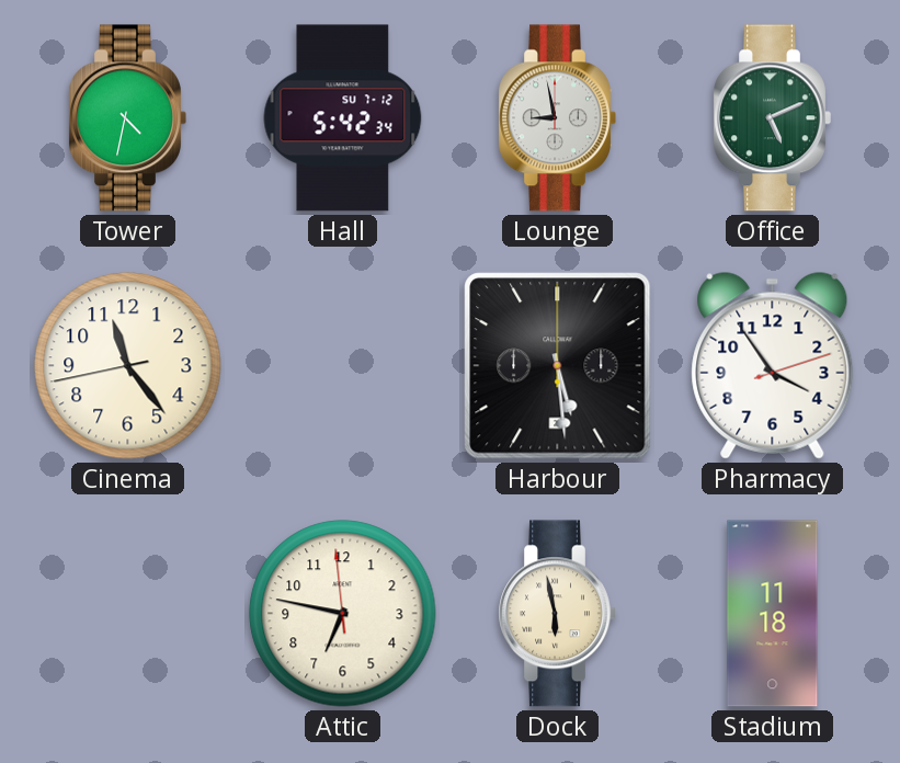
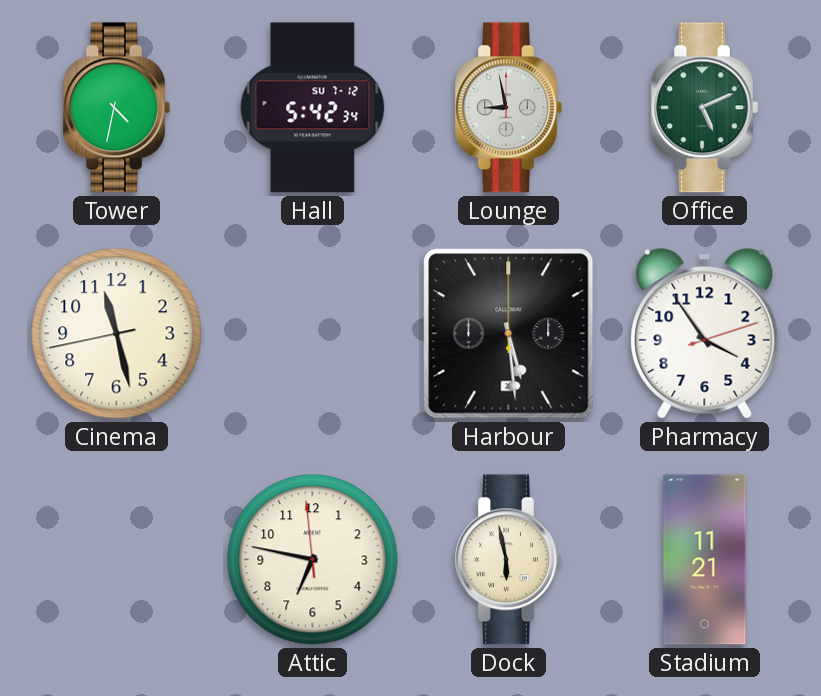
Cinema: 11:23 -> 11:27
Stadium: 11:18 -> 11:21
